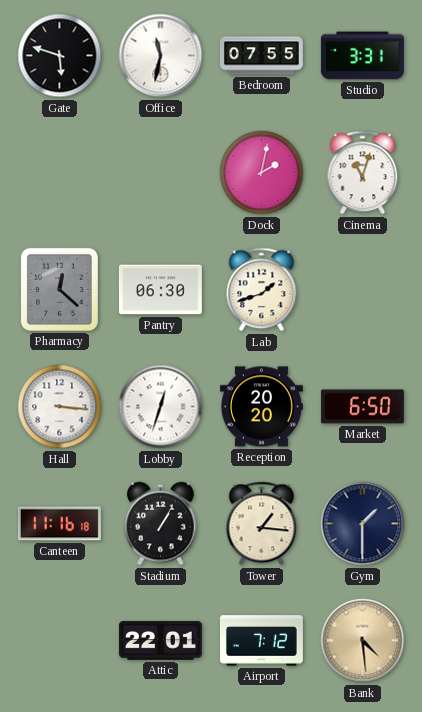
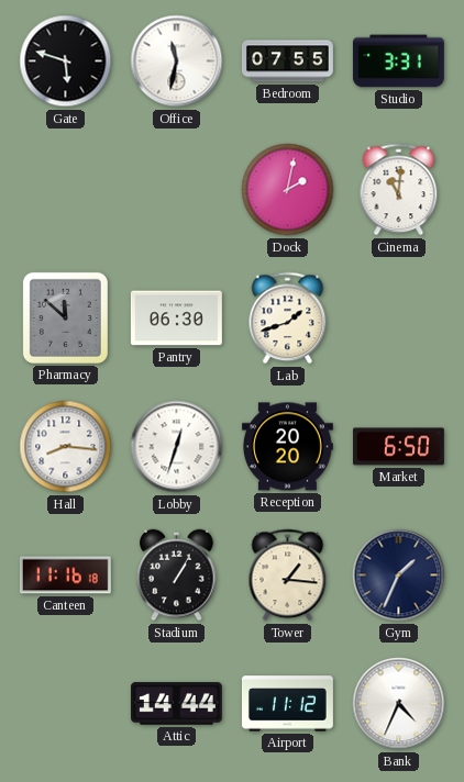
Cinema: 11:03 -> 11:01
Pharmacy: 12:22 -> 11:52
Hall: 3:16 -> 8:16
Gym: 1:30 -> 1:34
Attic: 22:01 -> 14:44
Airport: 7:12 -> 11:12
Bank: 4:29 -> 4:34
Bank dial: champagne -> white
